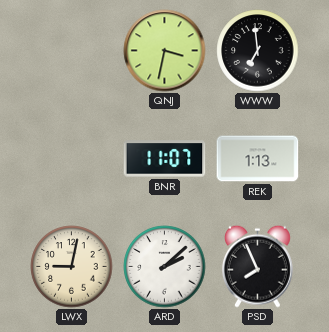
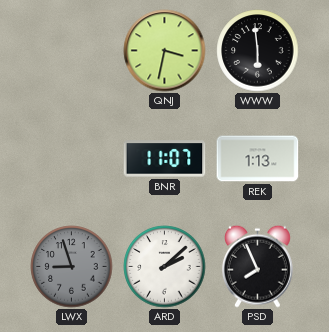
WWW: 6:59 -> 5:59
LWX: 9:02 -> 8:57
LWX dial: cream -> grey
